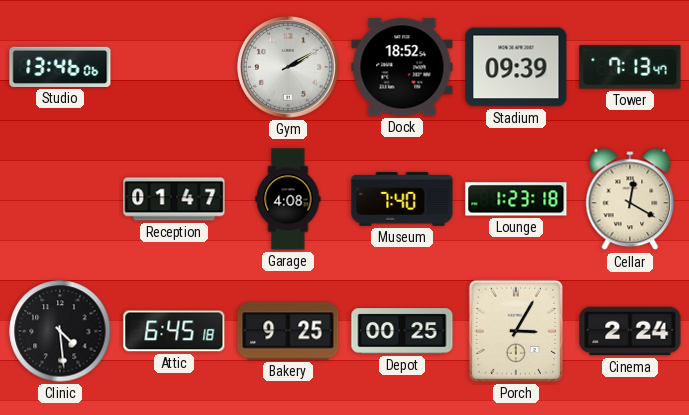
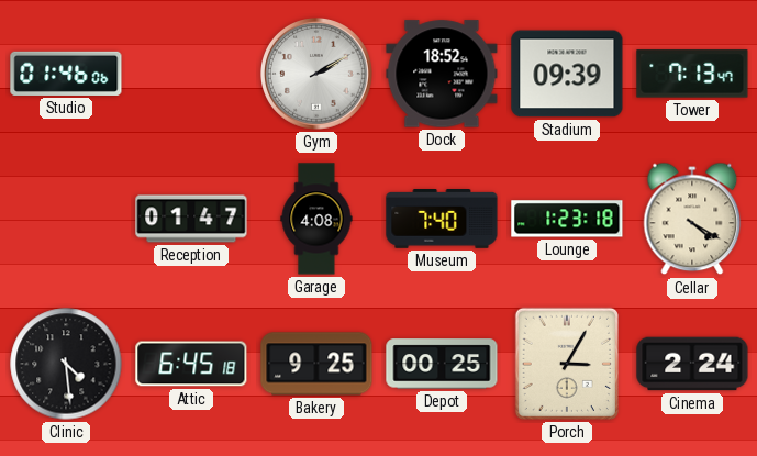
Studio: 13:46 -> 01:46
Cellar: 12:20 -> 4:20
